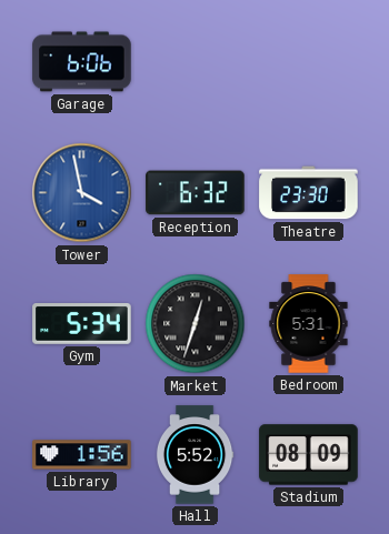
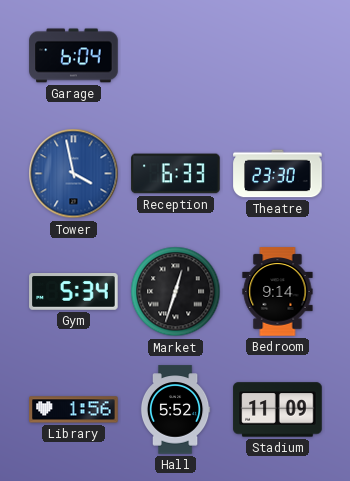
Garage: 6:06 -> 6:04
Reception: 6:32 -> 6:33
Bedroom: 5:31 -> 9:14
Stadium: 08:09 -> 11:09
